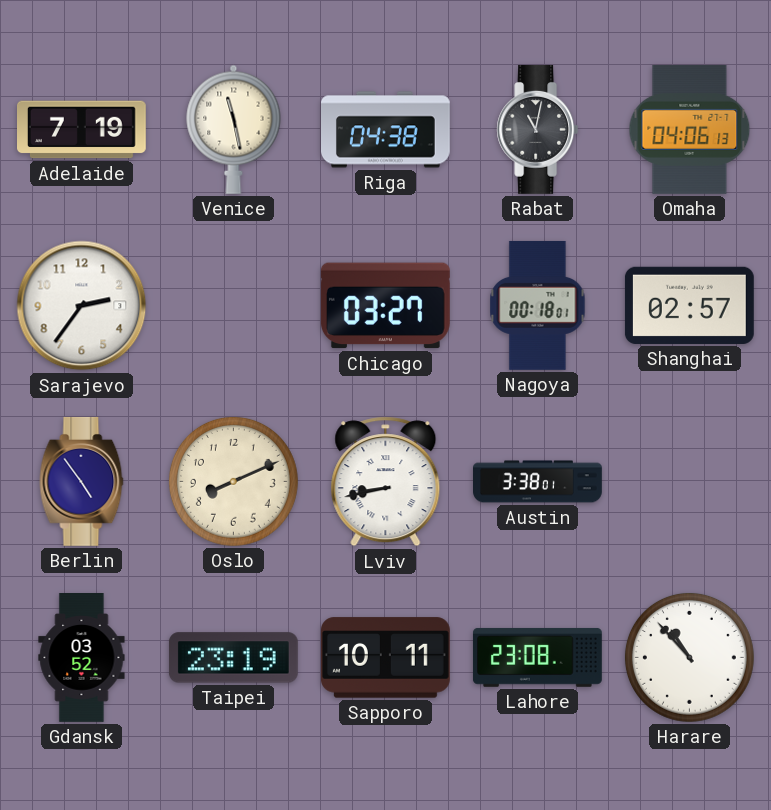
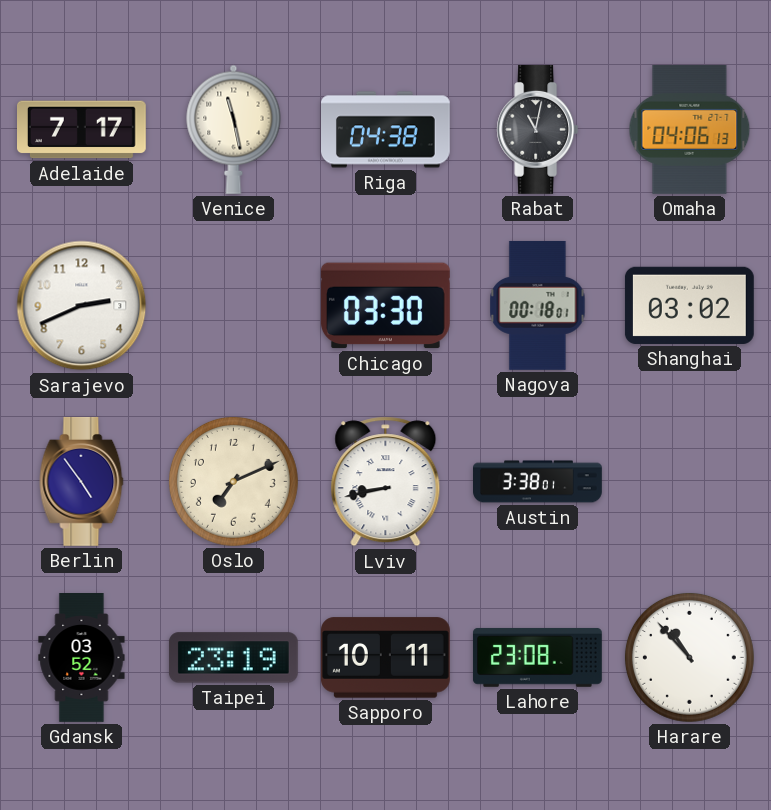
Adelaide: 7:19 -> 7:17
Sarajevo: 2:36 -> 2:41
Chicago: 03:27 -> 03:30
Shanghai: 02:57 -> 03:02
Oslo: 8:11 -> 7:11
